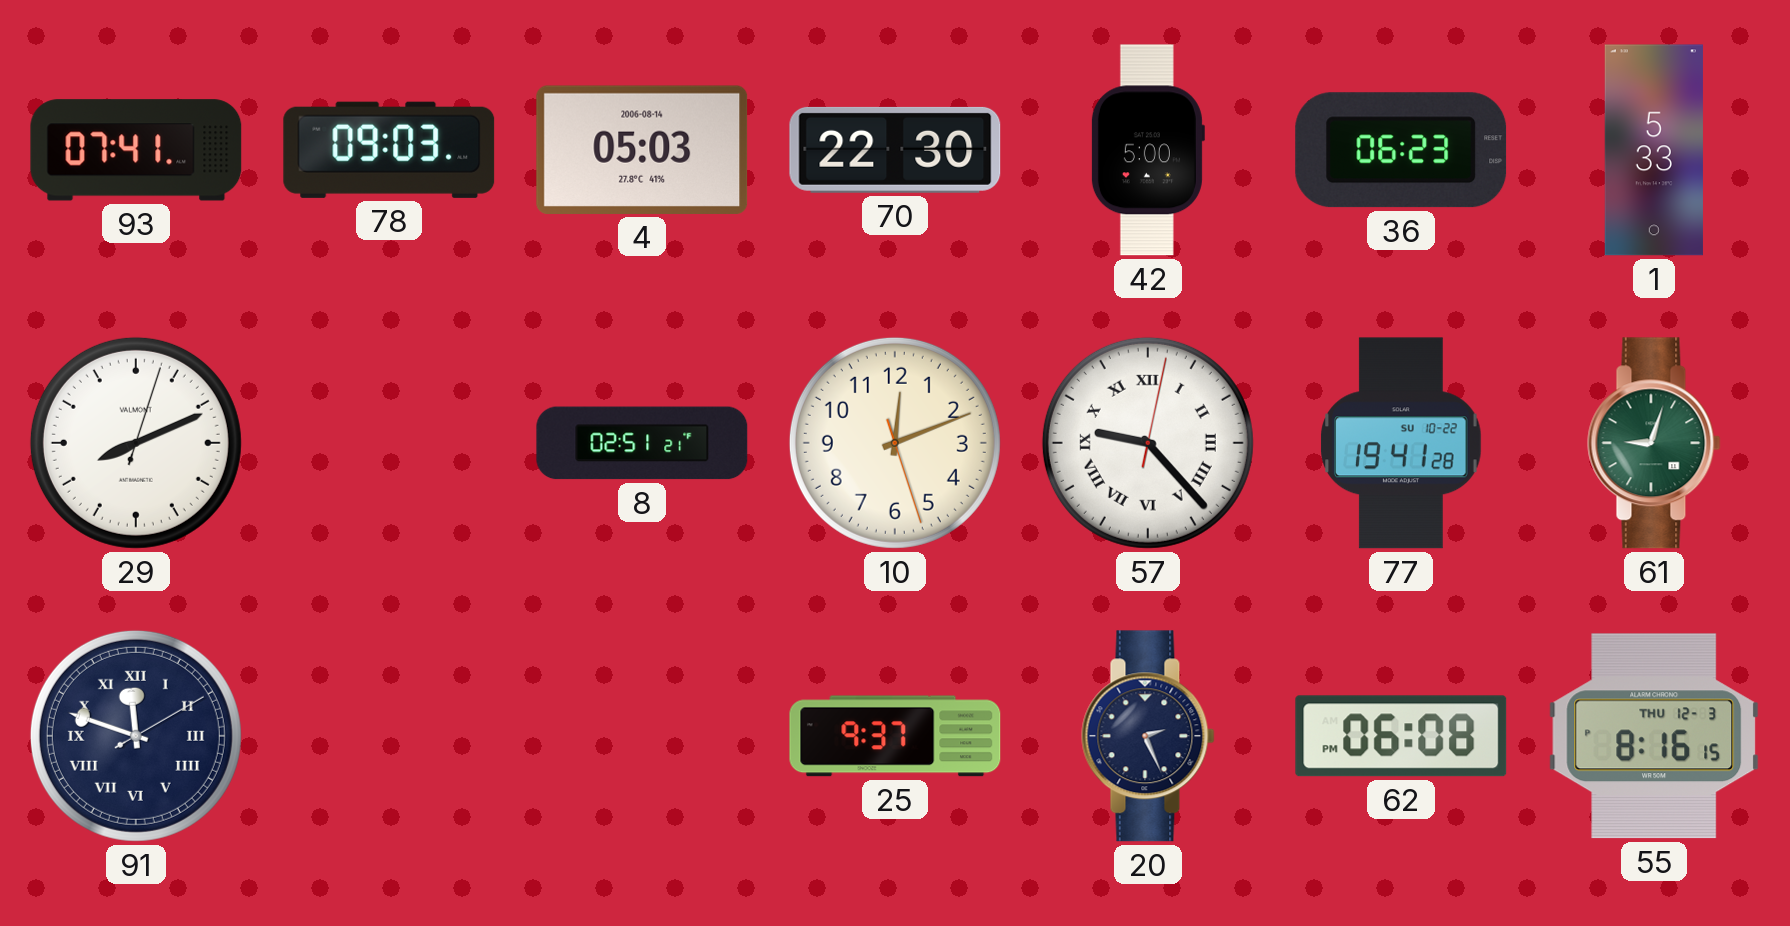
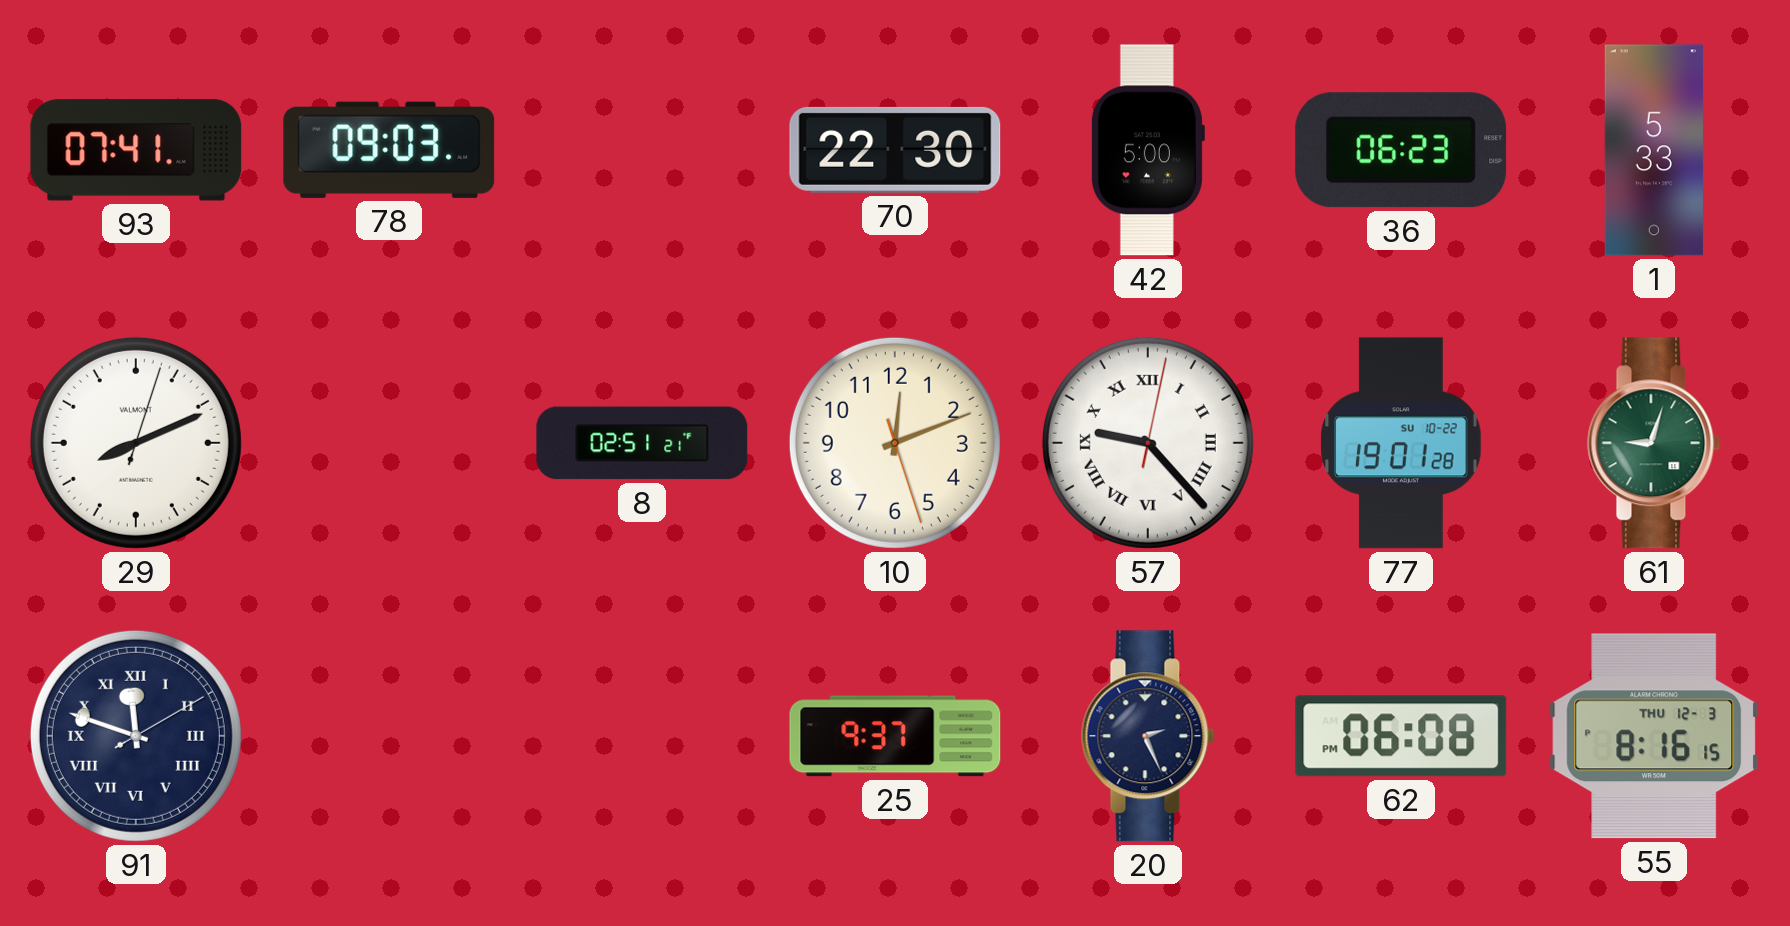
4: 05:03 -> none
77: 19:41 -> 19:01
